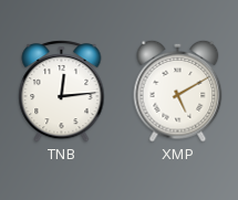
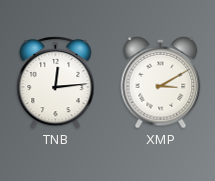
XMP: 5:10 -> 3:10
